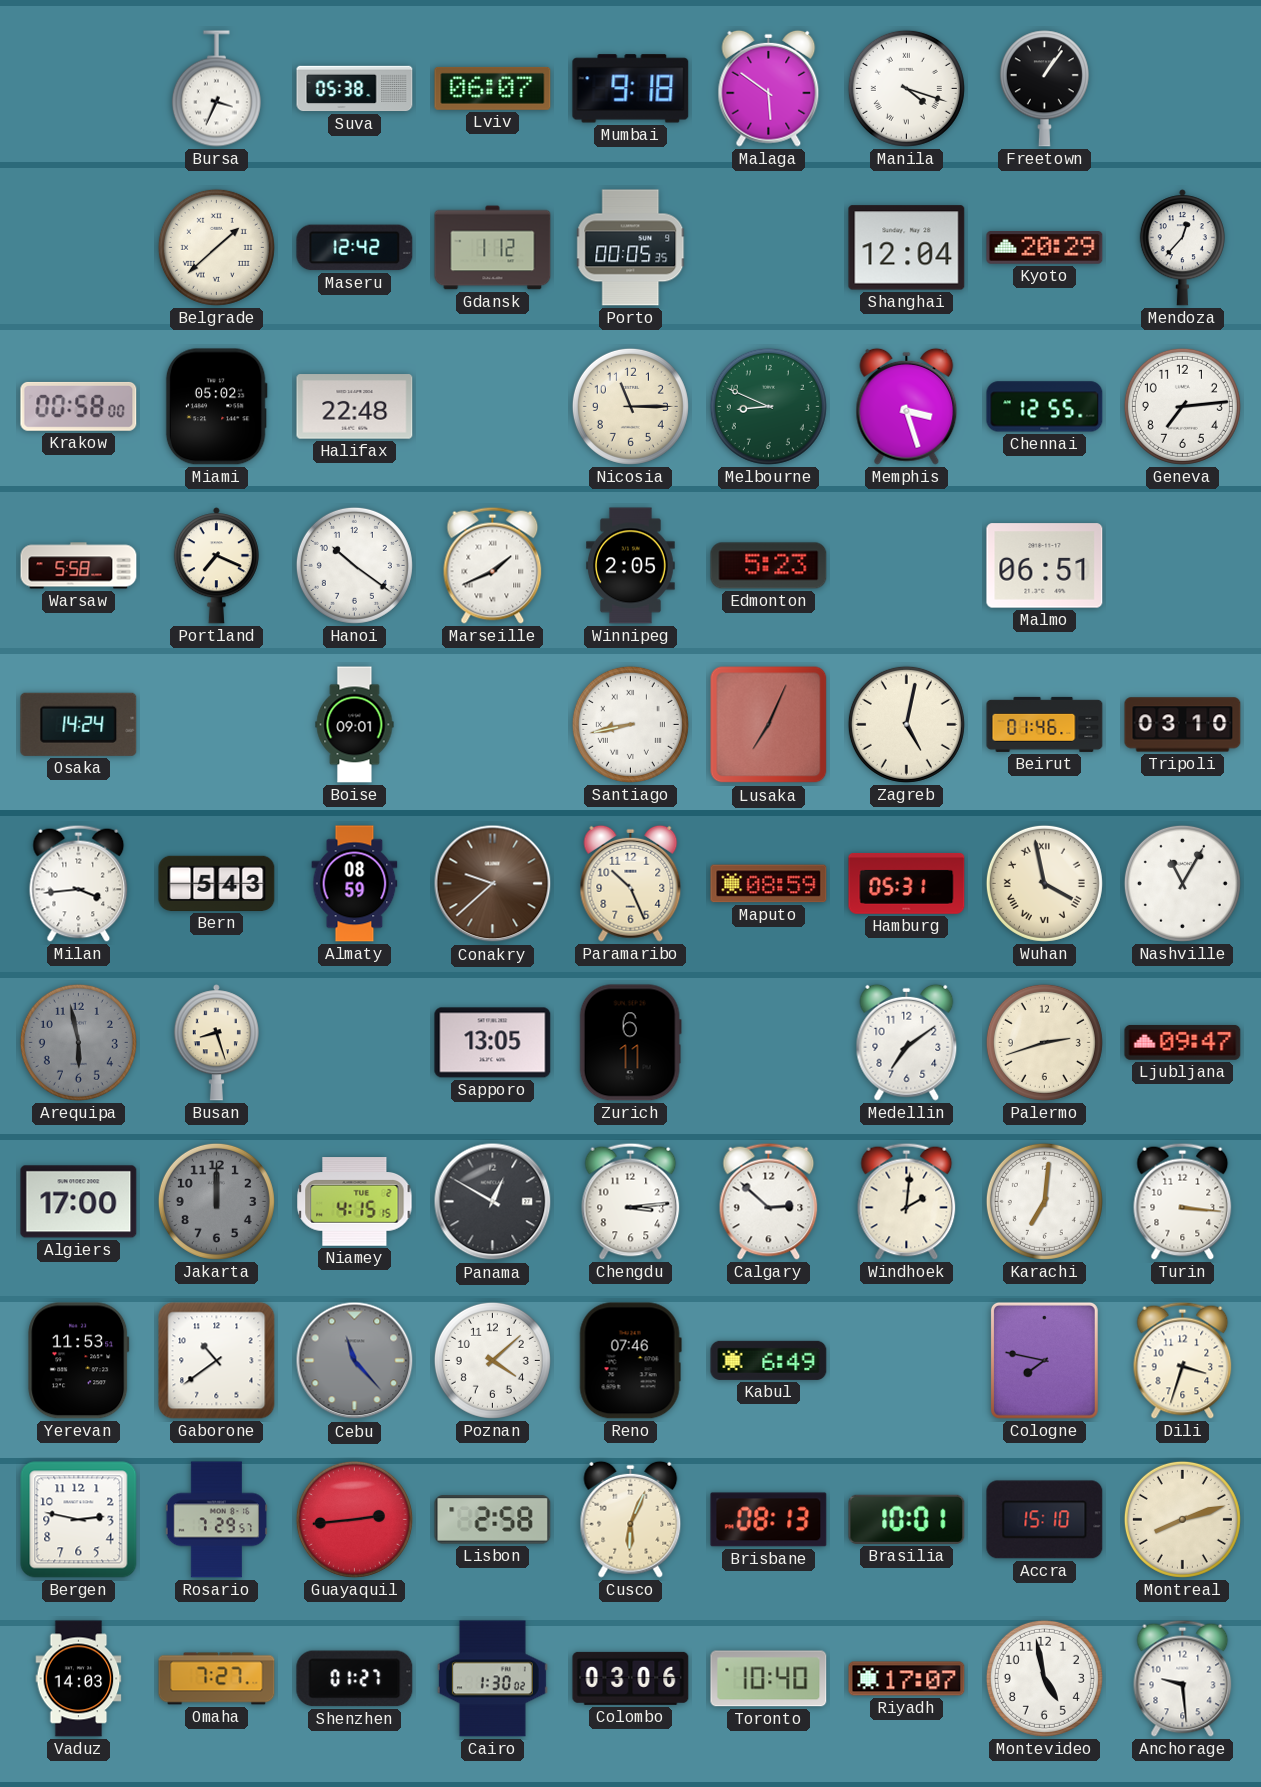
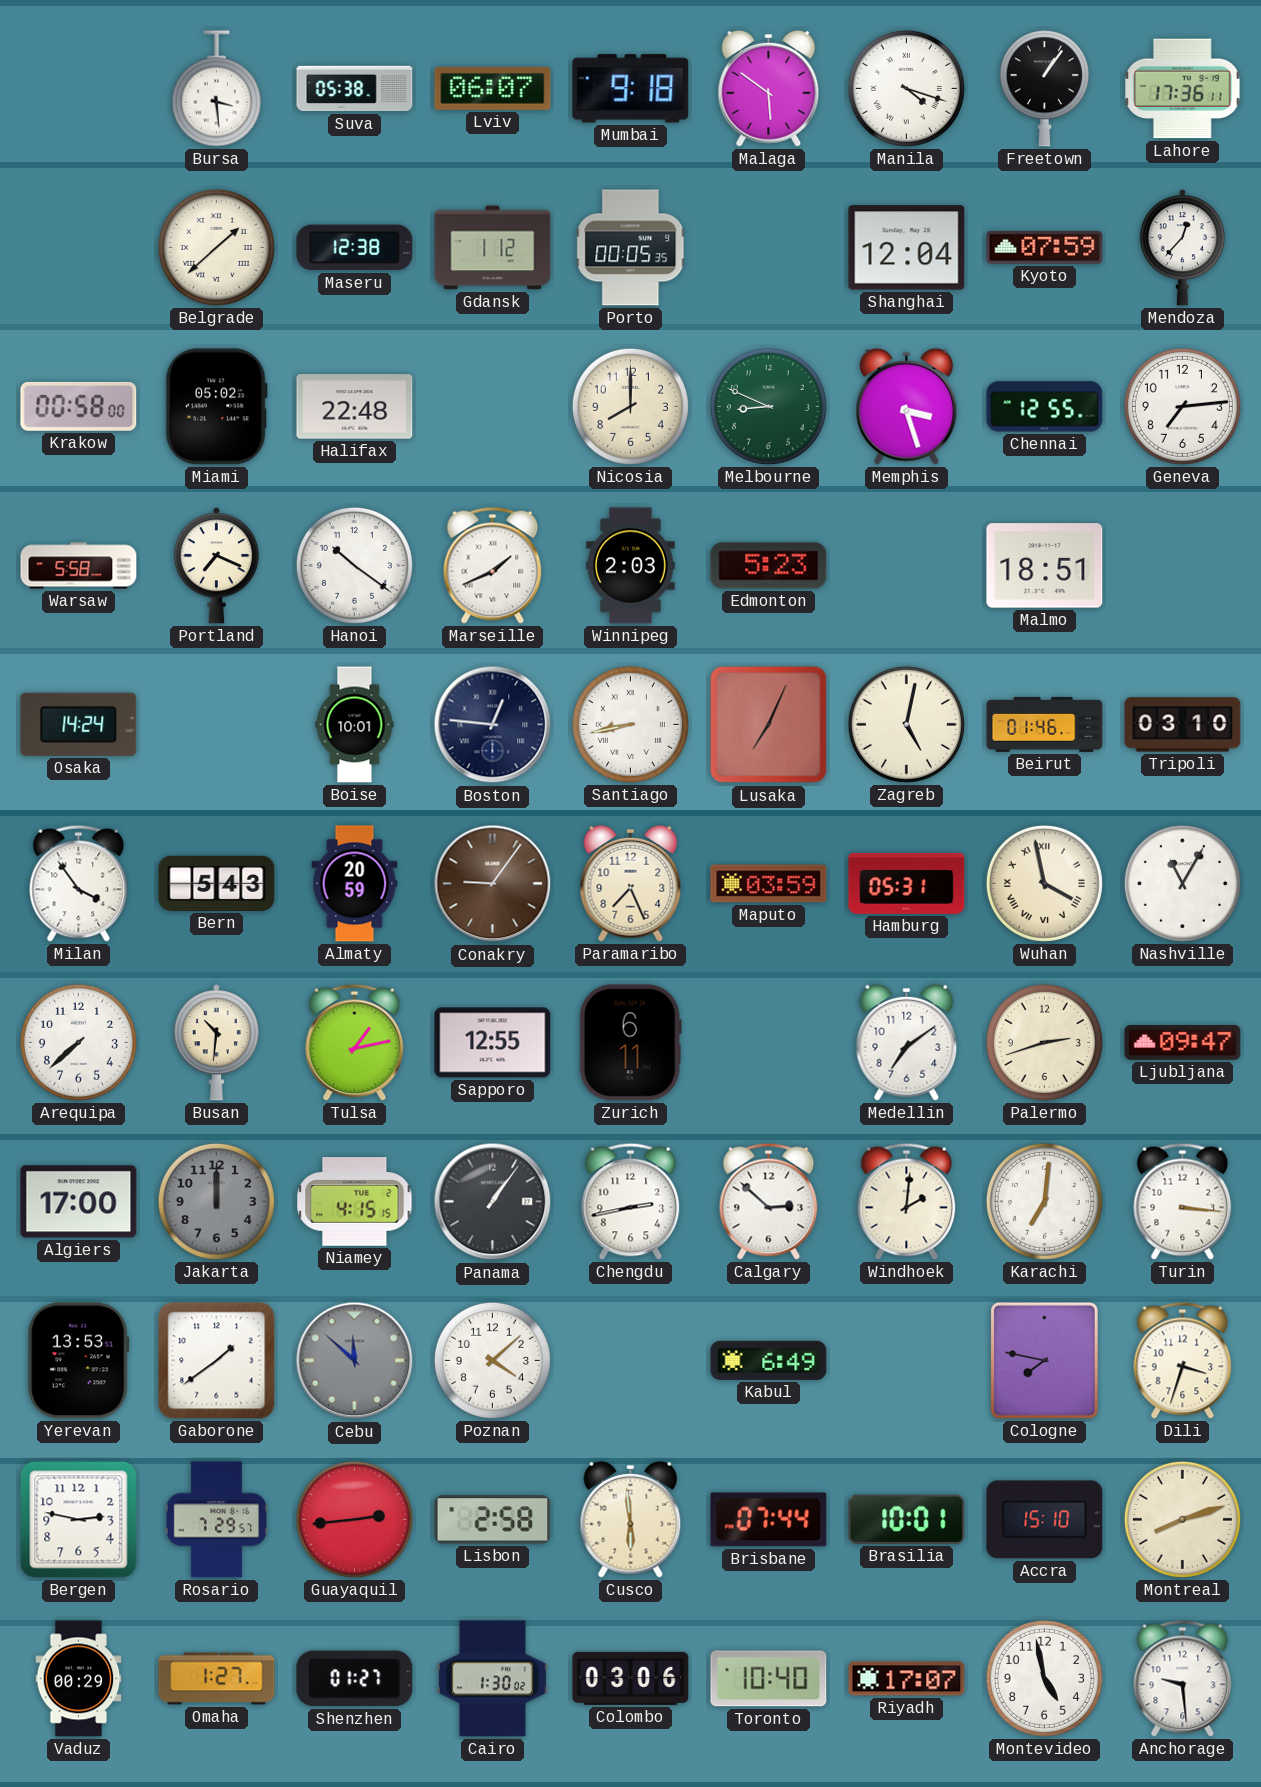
Bursa: 3:34 -> 3:29
Lahore: none -> 17:36
Maseru: 12:42 -> 12:38
Kyoto: 20:29 -> 07:59
Nicosia: 11:15 -> 8:00
Winnipeg: 2:05 -> 2:03
Malmo: 06:51 -> 18:51
Boise: 09:01 -> 10:01
Boston: none -> 12:46
Milan: 3:44 -> 3:54
Almaty: 08:59 -> 20:59
Conakry: 9:38 -> 9:06
Paramaribo: 10:26 -> 7:26
Maputo: 08:59 -> 03:59
Arequipa: 5:58 -> 7:38
Arequipa dial: grey -> white
Busan: 8:27 -> 10:31
Tulsa: none -> 1:13
Sapporo: 13:05 -> 12:55
Panama: 12:50 -> 1:06
Chengdu: 3:14 -> 2:43
Yerevan: 11:53 -> 13:53
Gaborone: 10:39 -> 1:39
Cebu: 11:23 -> 11:52
Reno: 07:46 -> none
Cusco: 6:04 -> 5:59
Brisbane: 08:13 -> 07:44
Vaduz: 14:03 -> 00:29
Omaha: 7:27 -> 1:27
